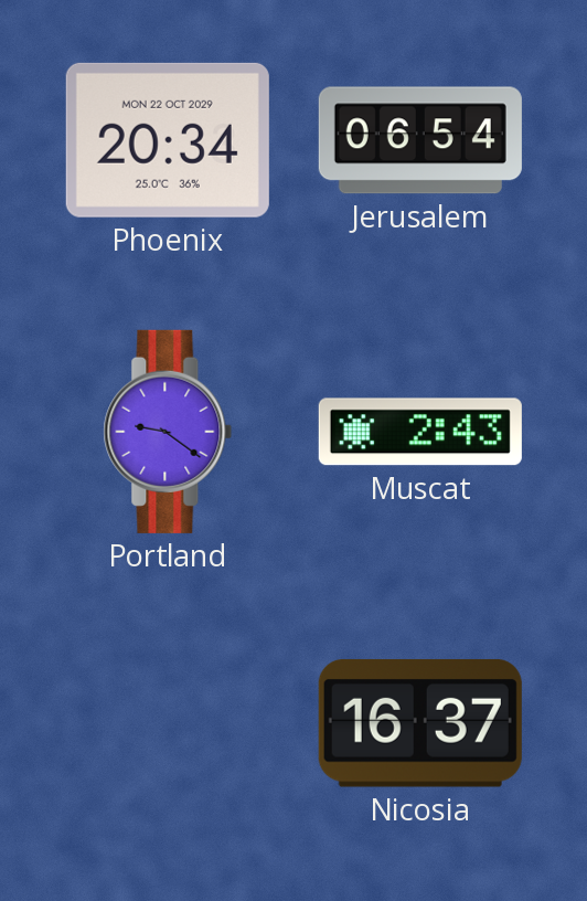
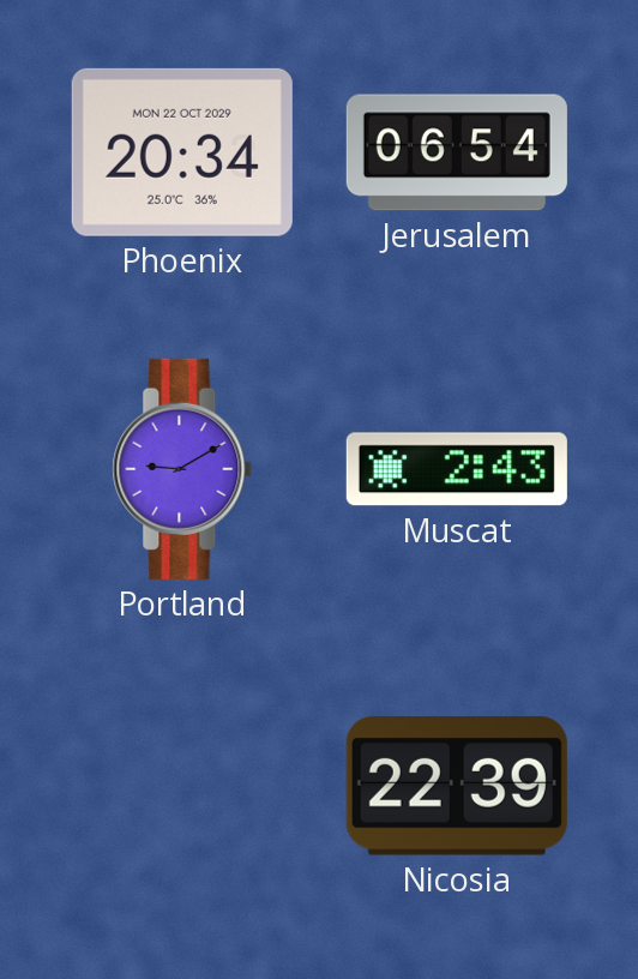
Portland: 9:21 -> 9:10
Nicosia: 16:37 -> 22:39
